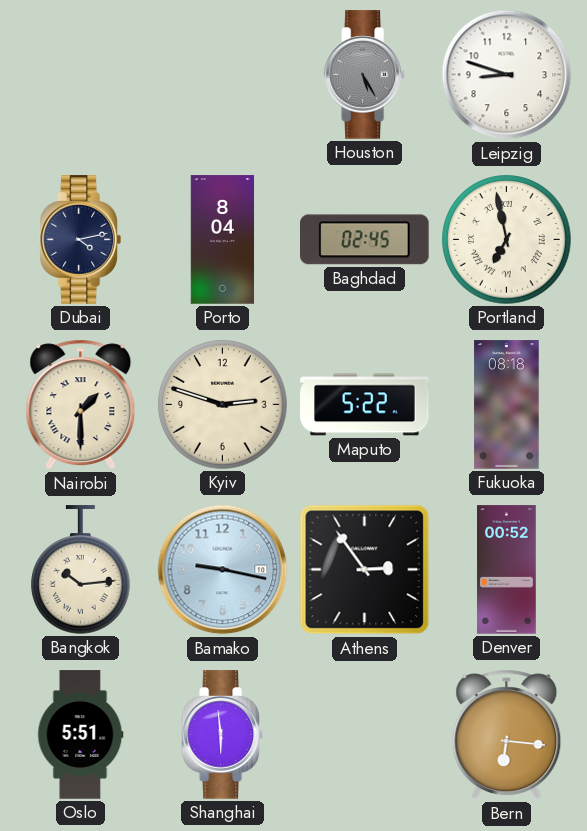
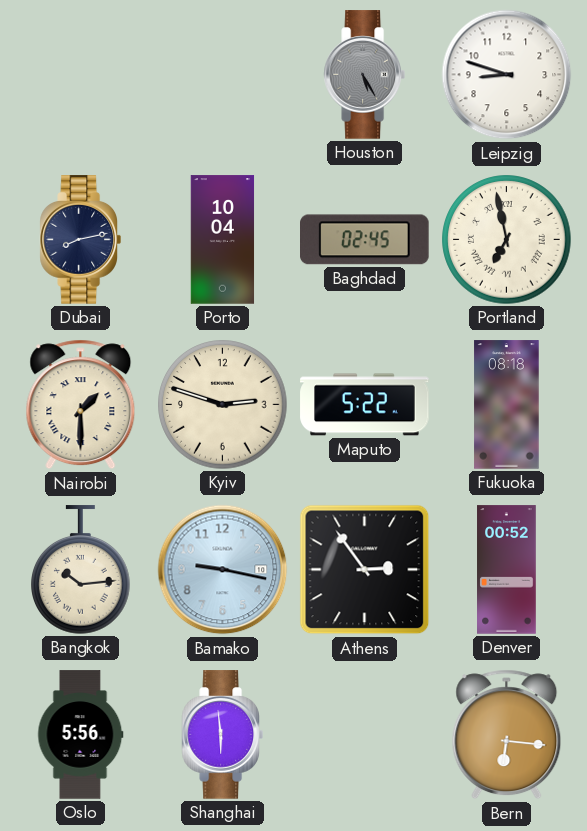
Dubai: 4:13 -> 8:13
Porto: 8:04 -> 10:04
Oslo: 5:51 -> 5:56
